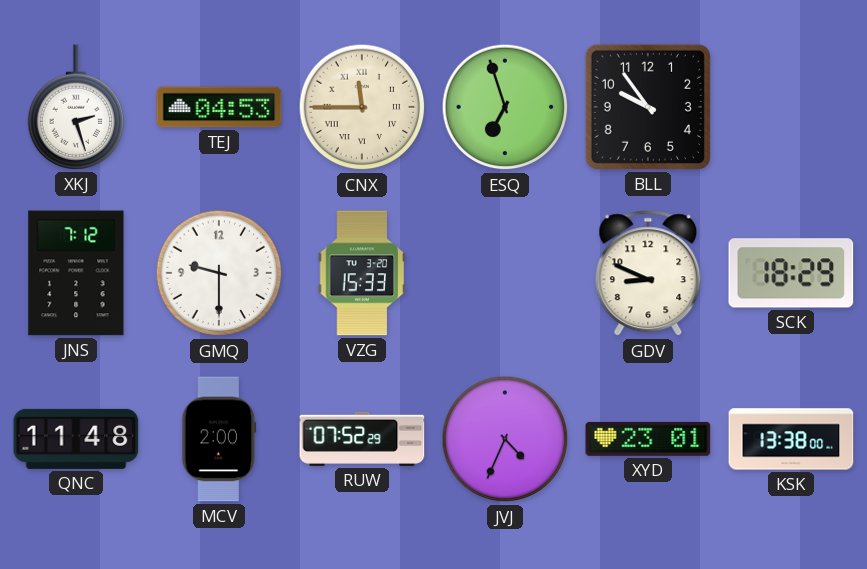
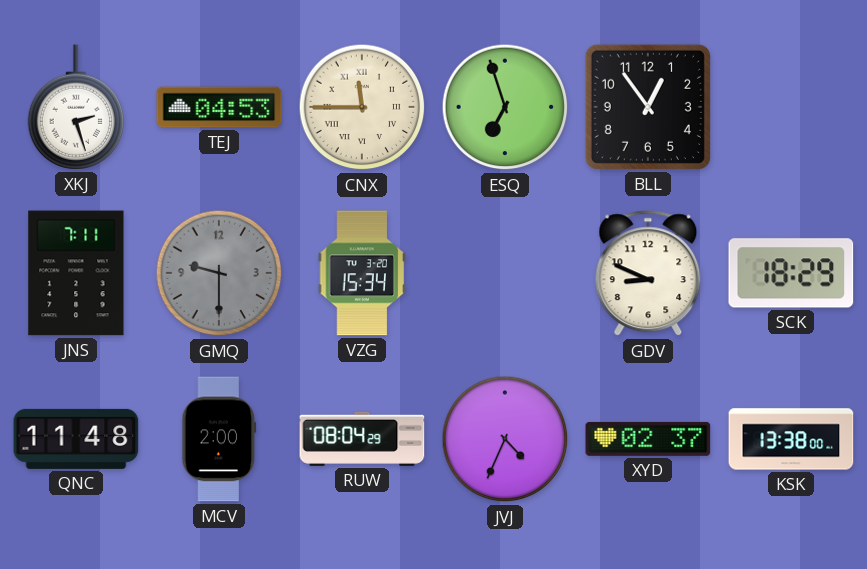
BLL: 9:54 -> 12:54
JNS: 7:12 -> 7:11
GMQ dial: white -> grey
VZG: 15:33 -> 15:34
RUW: 07:52 -> 08:04
XYD: 23:01 -> 02:37
